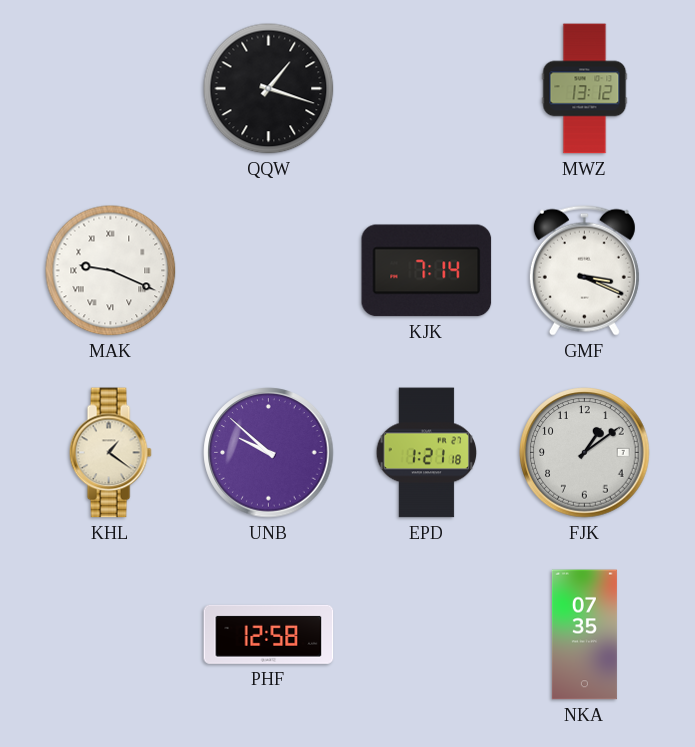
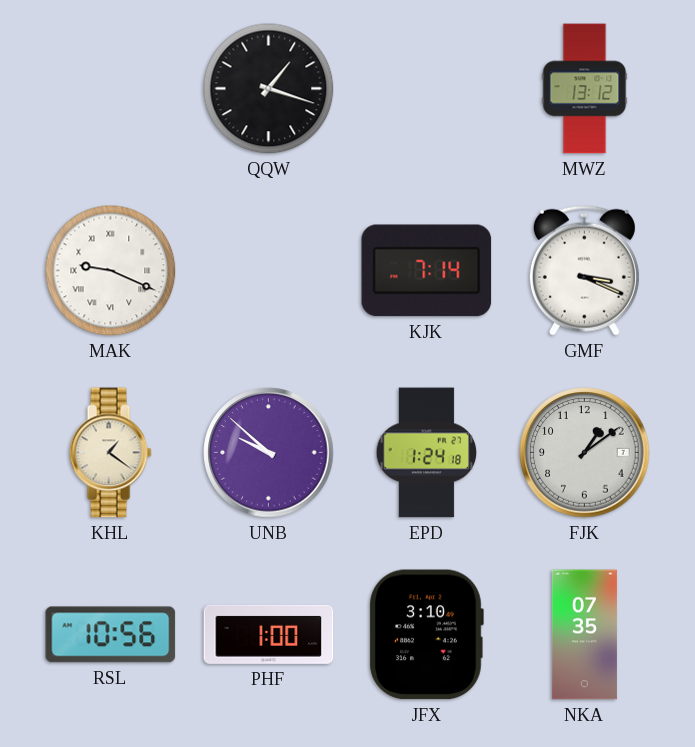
EPD: 1:21 -> 1:24
RSL: none -> 10:56
PHF: 12:58 -> 1:00
JFX: none -> 3:10
